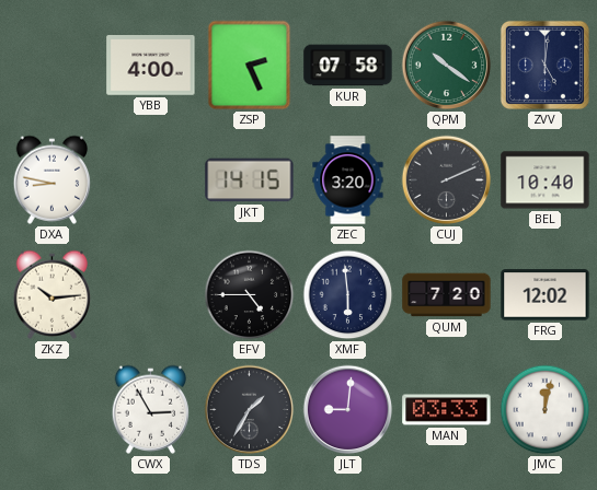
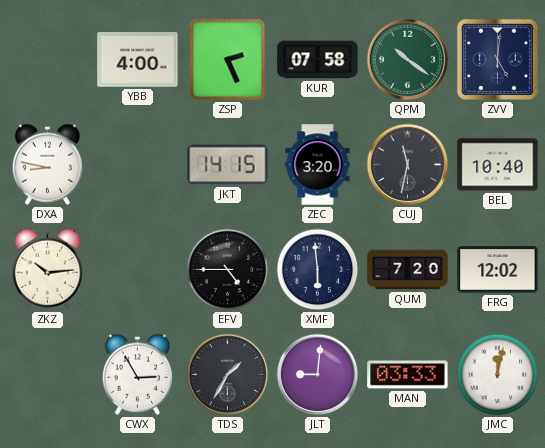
CUJ: 2:11 -> 11:32
